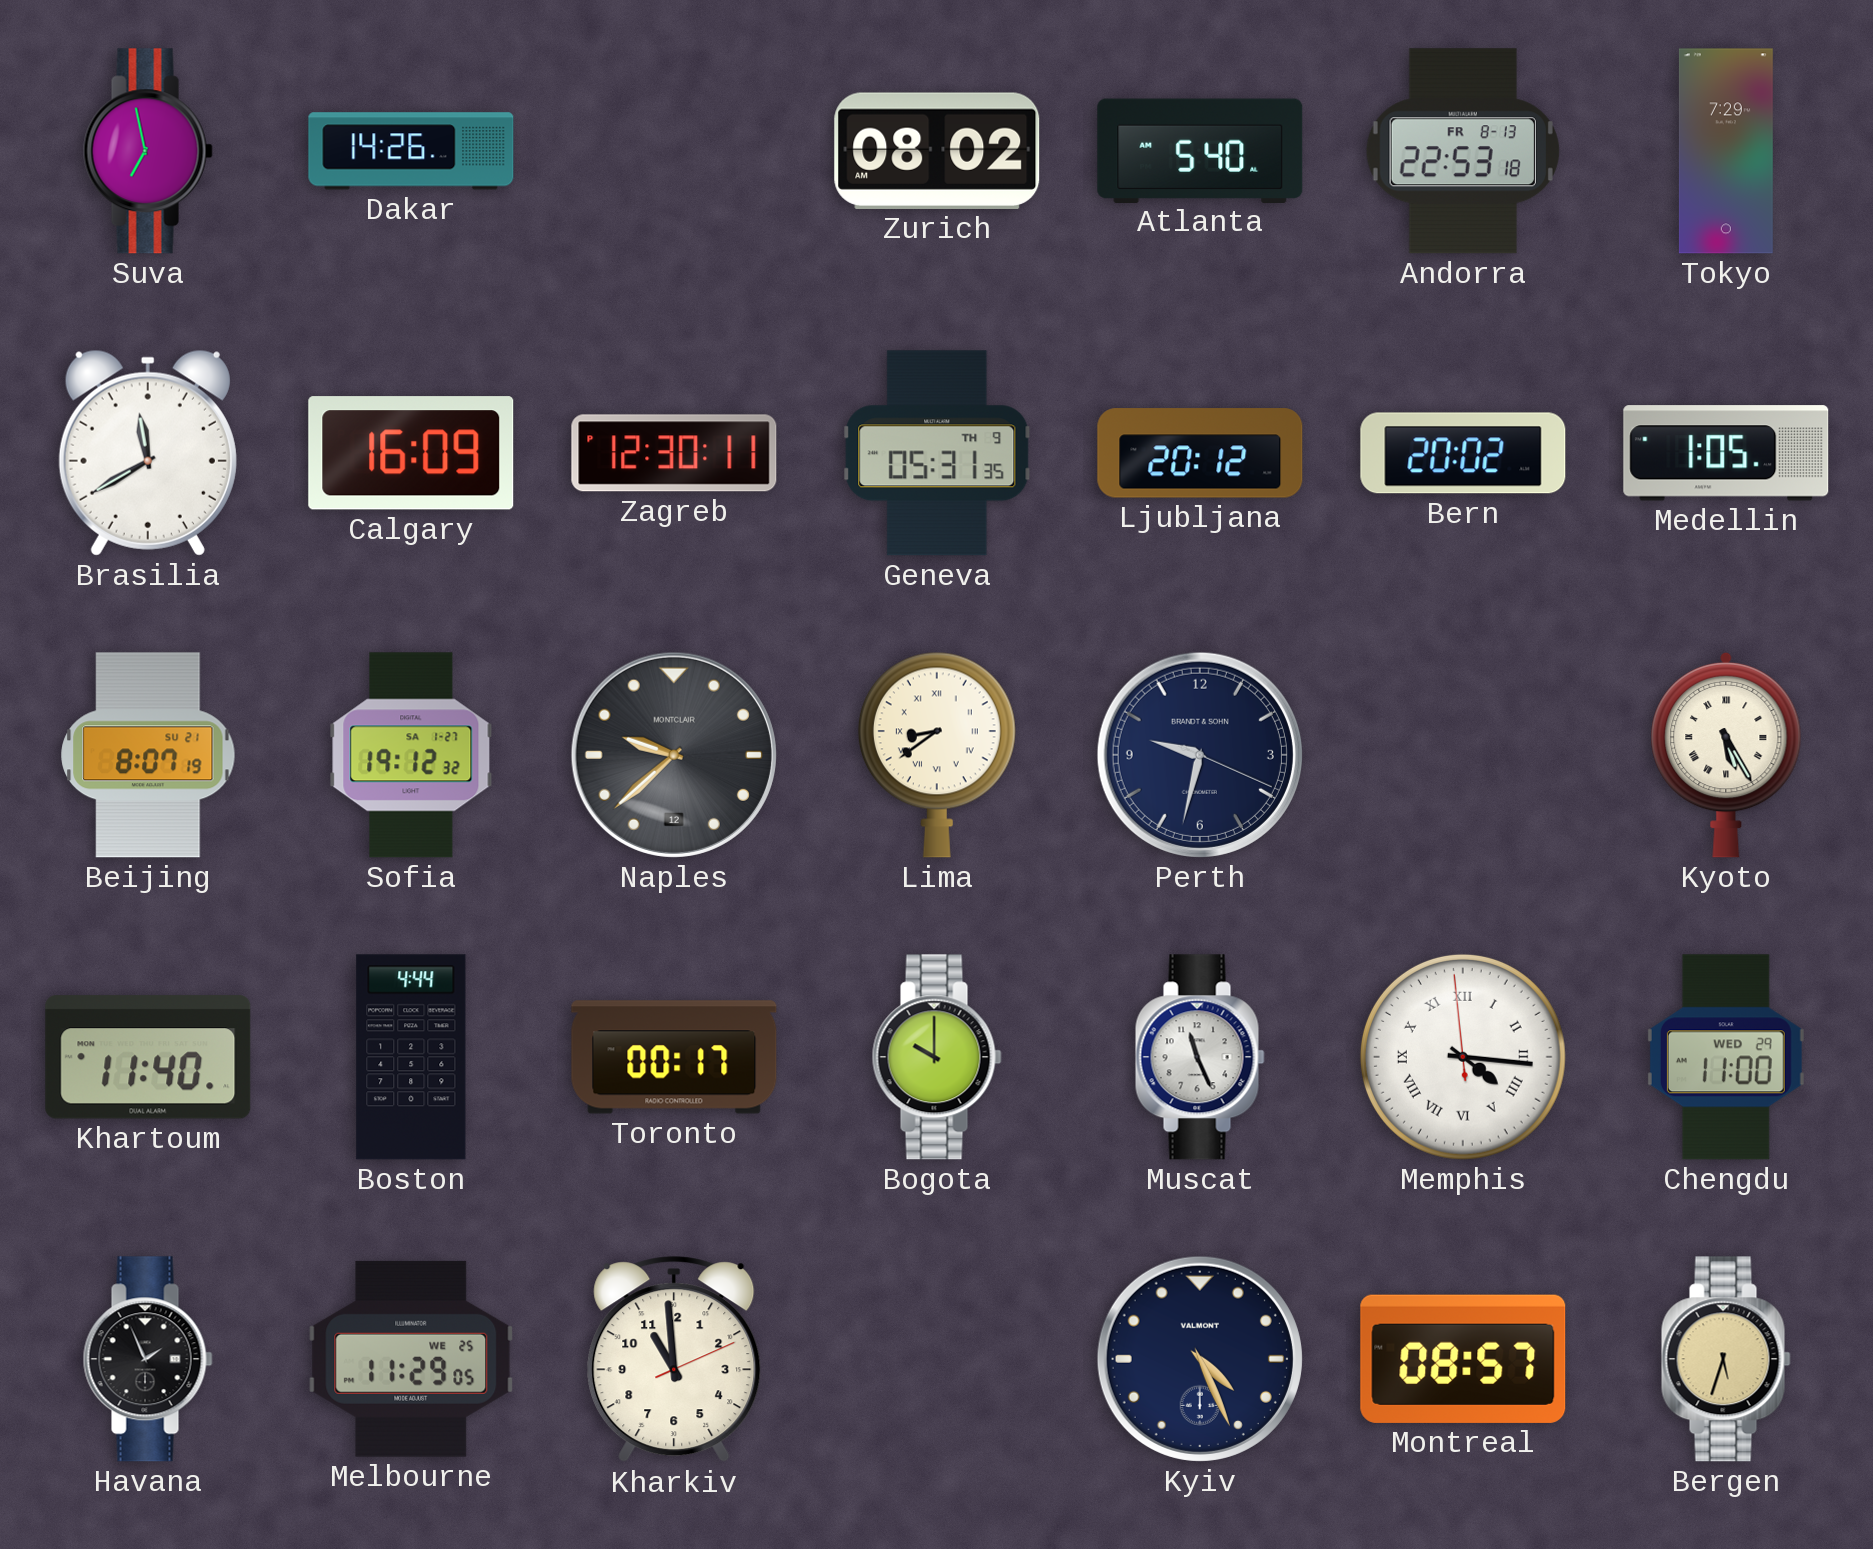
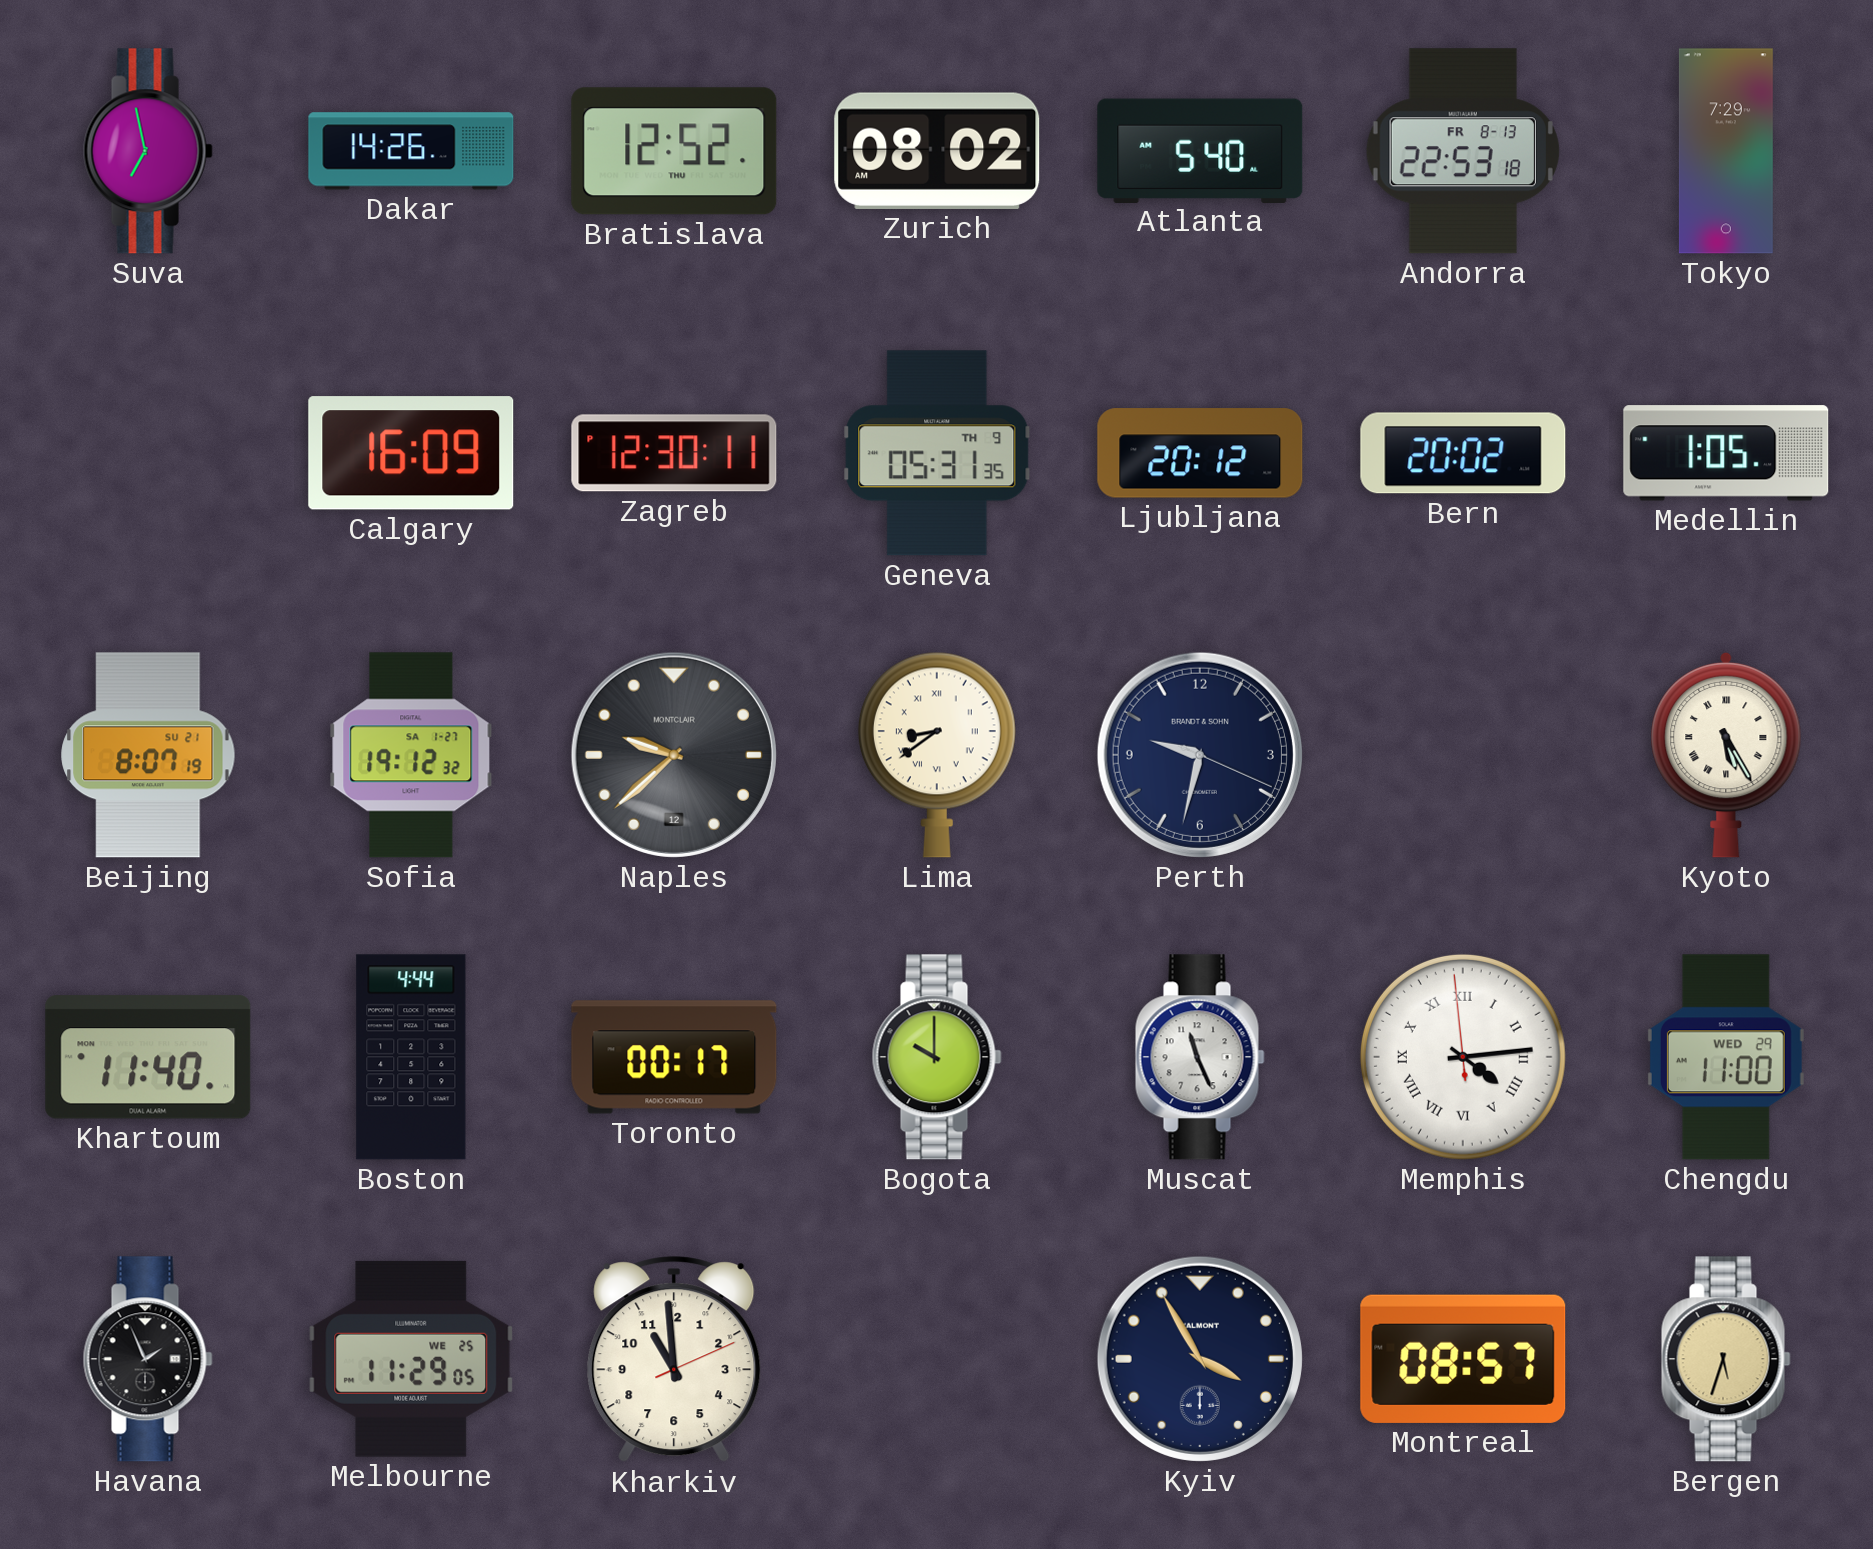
Bratislava: none -> 12:52
Brasilia: 11:40 -> none
Memphis: 4:15 -> 4:13
Kyiv: 4:26 -> 3:55
